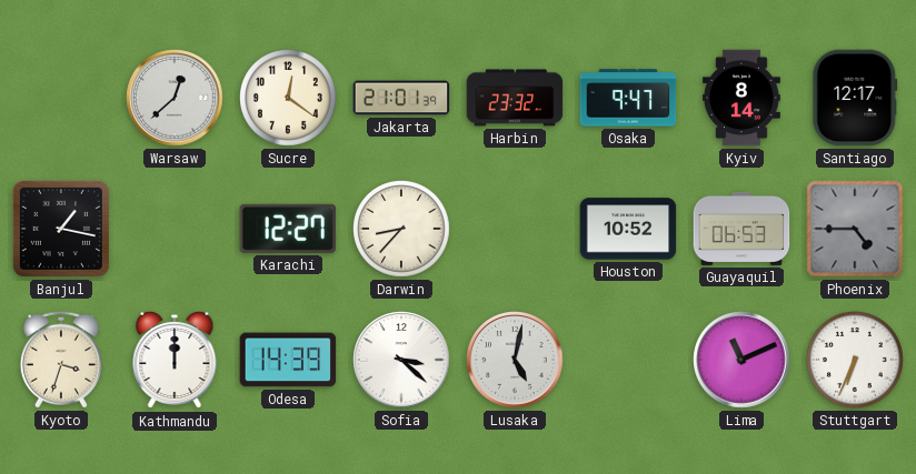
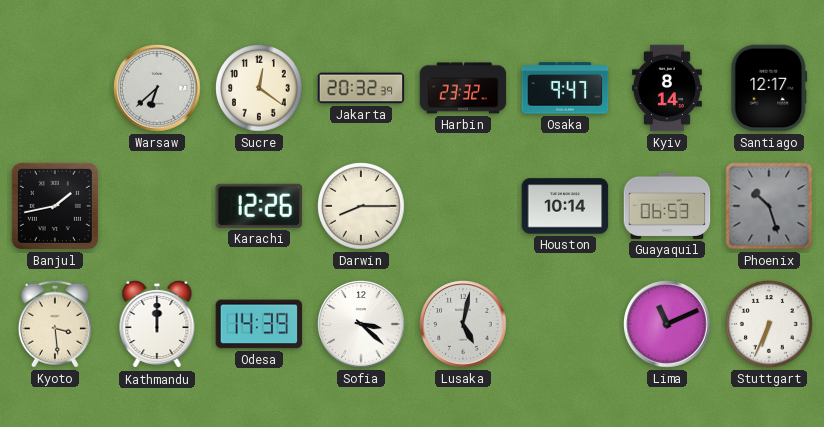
Warsaw: 12:38 -> 6:38
Jakarta: 21:01 -> 20:32
Banjul: 1:17 -> 1:43
Karachi: 12:27 -> 12:26
Darwin: 8:37 -> 8:15
Houston: 10:52 -> 10:14
Phoenix: 4:45 -> 10:27
Kyoto: 3:33 -> 3:29
